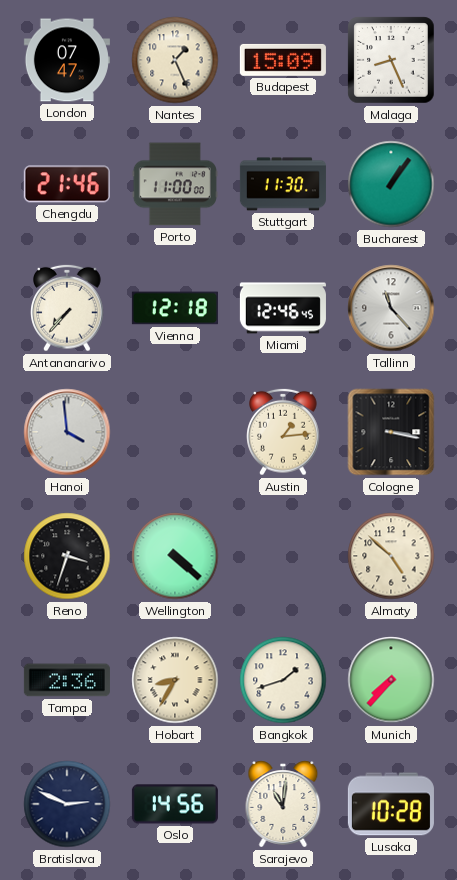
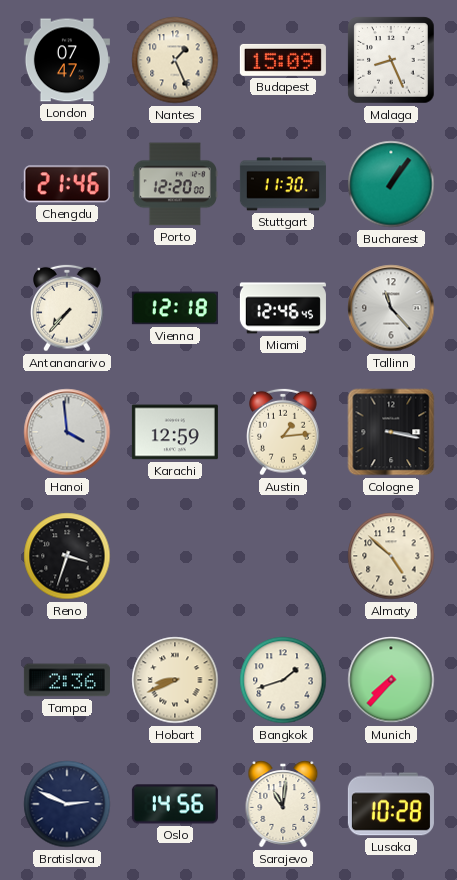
Porto: 11:00 -> 12:20
Karachi: none -> 12:59
Wellington: 4:22 -> none
Hobart: 8:35 -> 8:41
